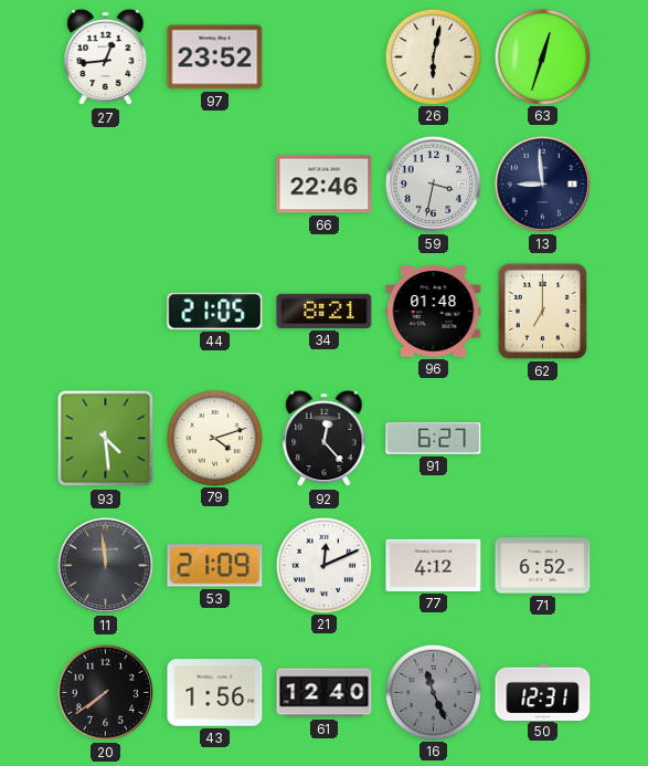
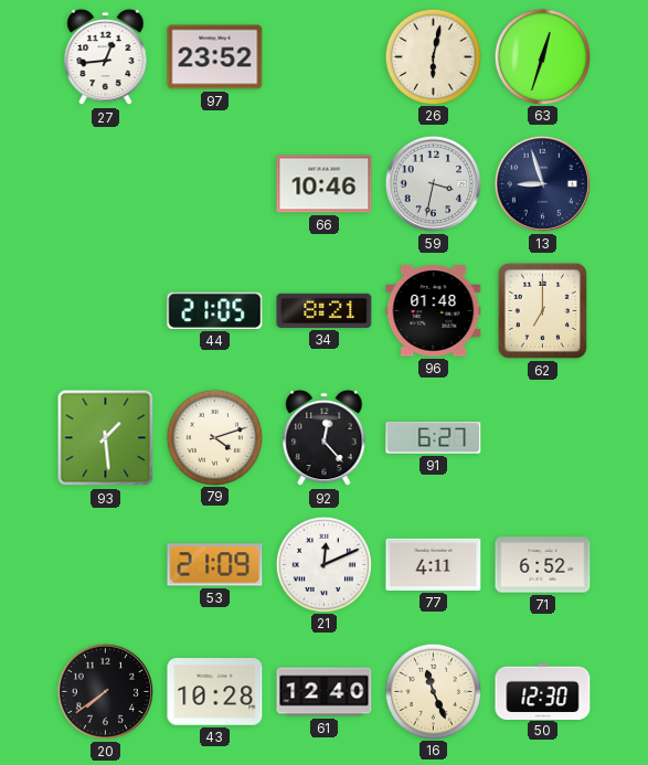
66: 22:46 -> 10:46
13: 8:59 -> 8:57
93: 4:29 -> 1:29
11: 11:59 -> none
77: 4:12 -> 4:11
43: 1:56 -> 10:28
16 dial: grey -> cream
50: 12:31 -> 12:30
